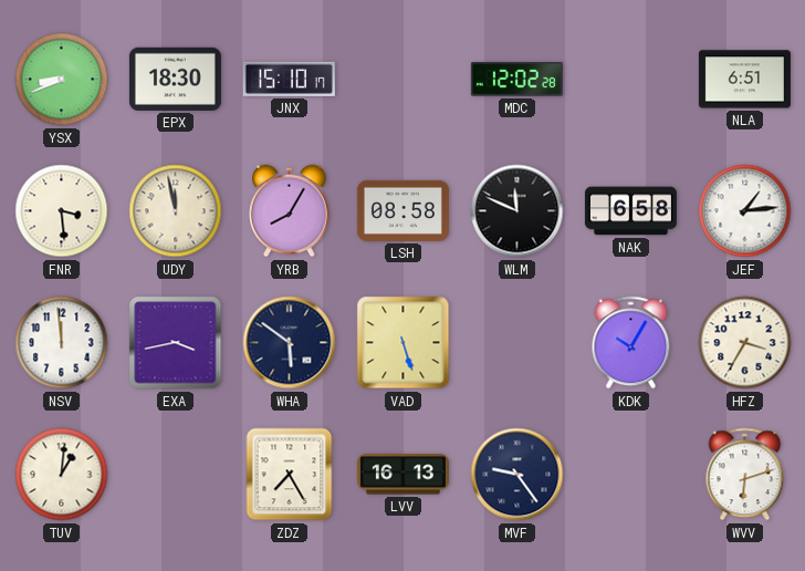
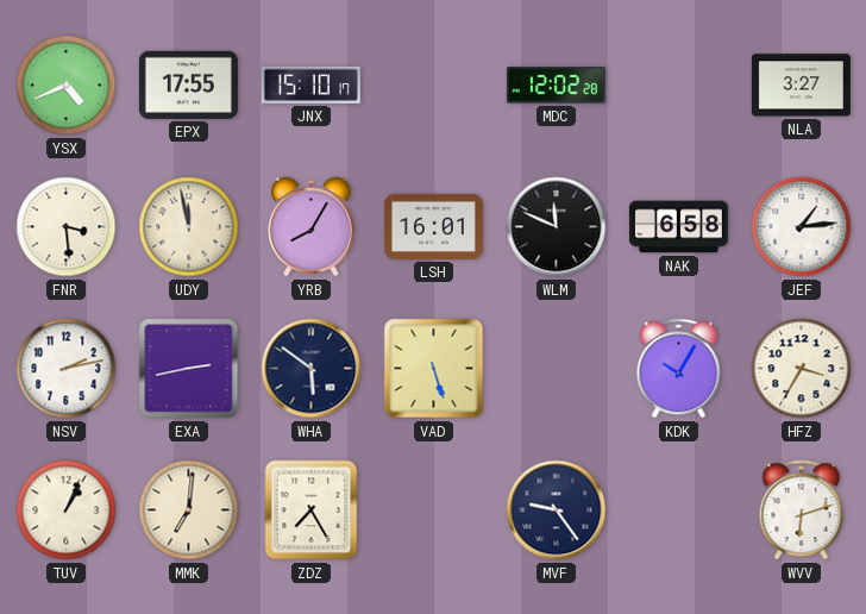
YSX: 8:41 -> 4:41
EPX: 18:30 -> 17:55
NLA: 6:51 -> 3:27
LSH: 08:58 -> 16:01
NSV: 11:59 -> 2:13
EXA: 3:43 -> 2:43
TUV: 1:01 -> 1:04
MMK: none -> 7:01
LVV: 16:13 -> none
